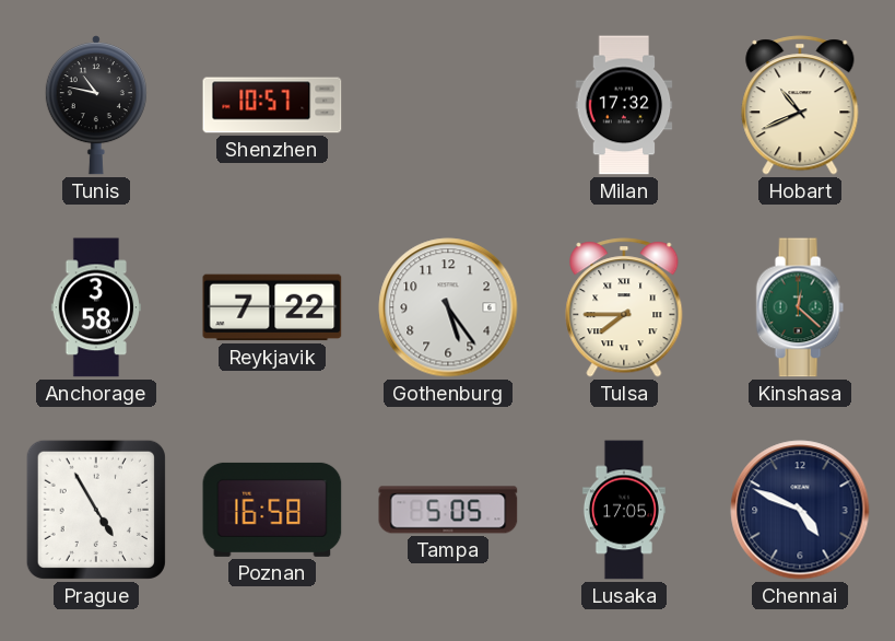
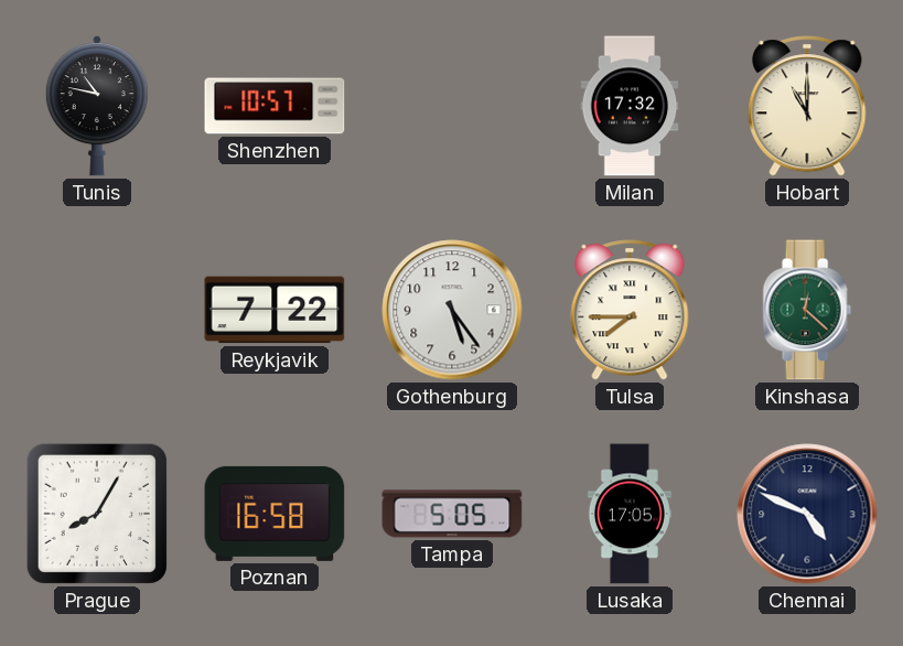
Hobart: 10:41 -> 11:00
Anchorage: 3:58 -> none
Prague: 4:55 -> 8:05
